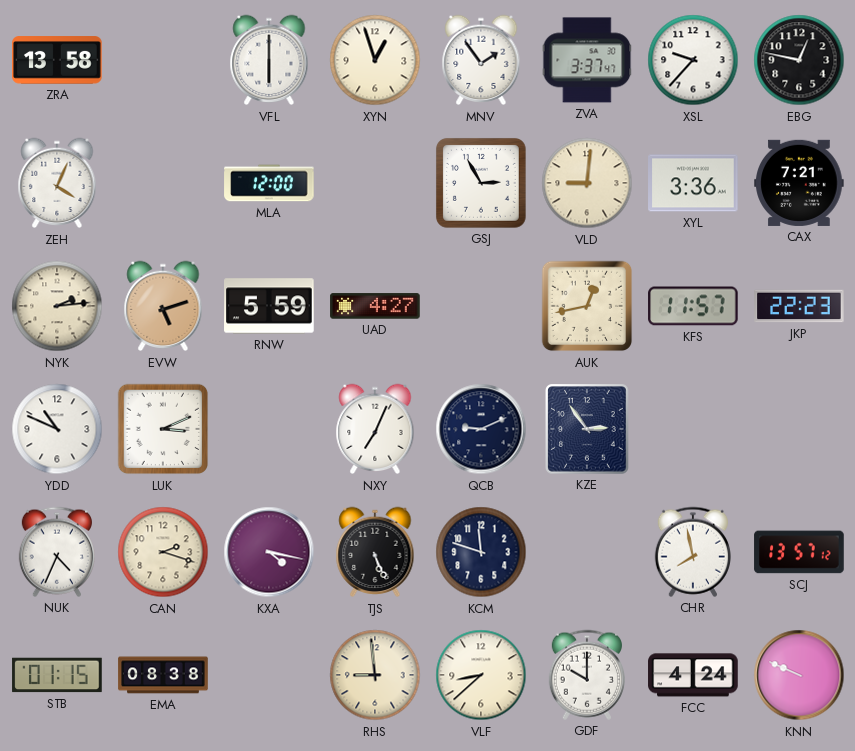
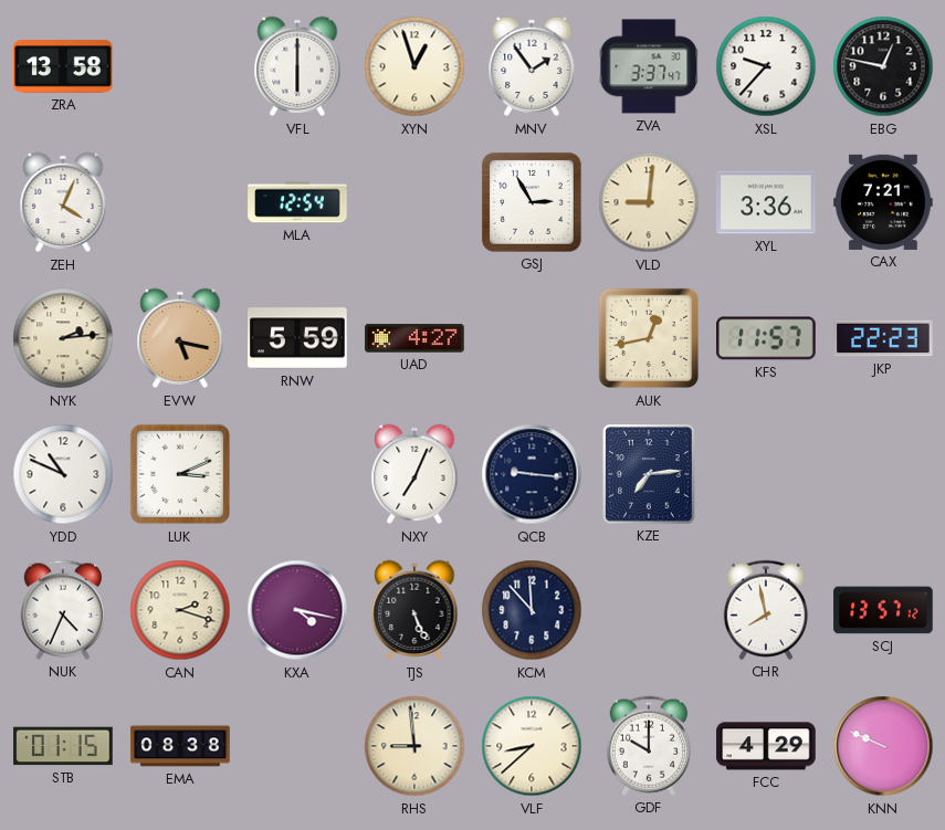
MLA: 12:00 -> 12:54
EVW: 5:12 -> 5:17
QCB: 9:11 -> 9:16
KZE: 2:54 -> 7:14
KCM: 11:48 -> 11:53
FCC: 4:24 -> 4:29
